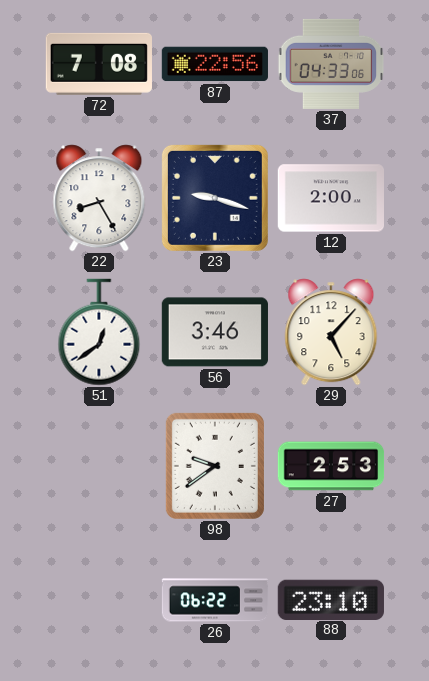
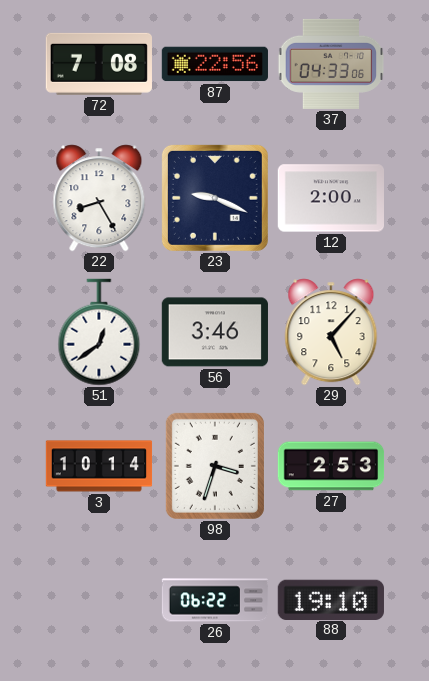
23: 9:18 -> 9:19
3: none -> 10:14
98: 9:39 -> 3:33
88: 23:10 -> 19:10
